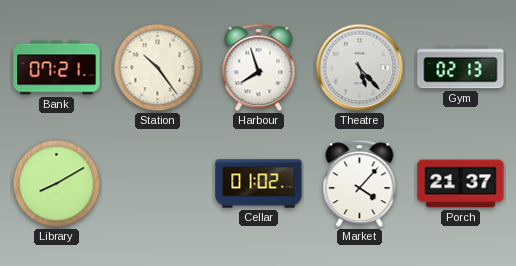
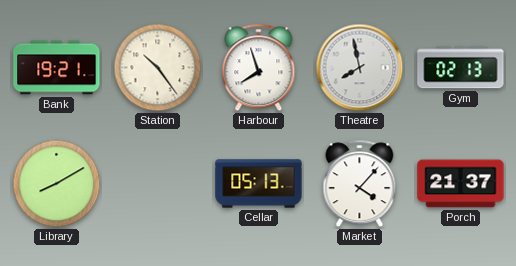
Bank: 07:21 -> 19:21
Theatre: 5:23 -> 7:58
Cellar: 01:02 -> 05:13
